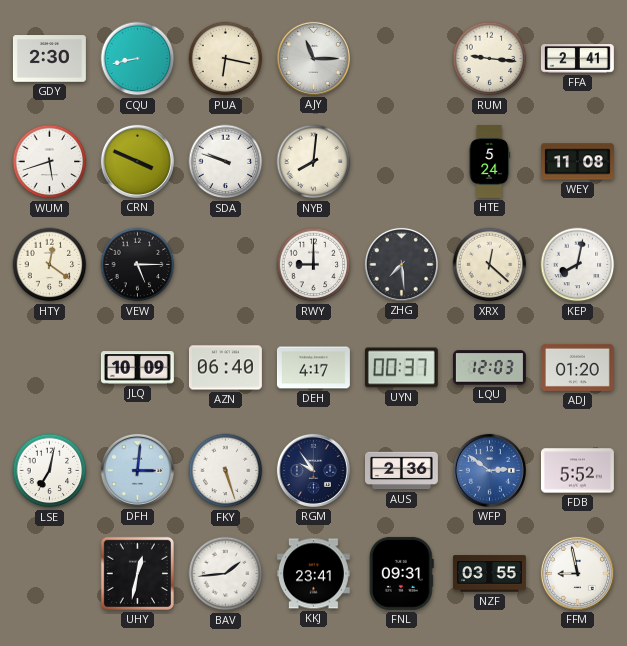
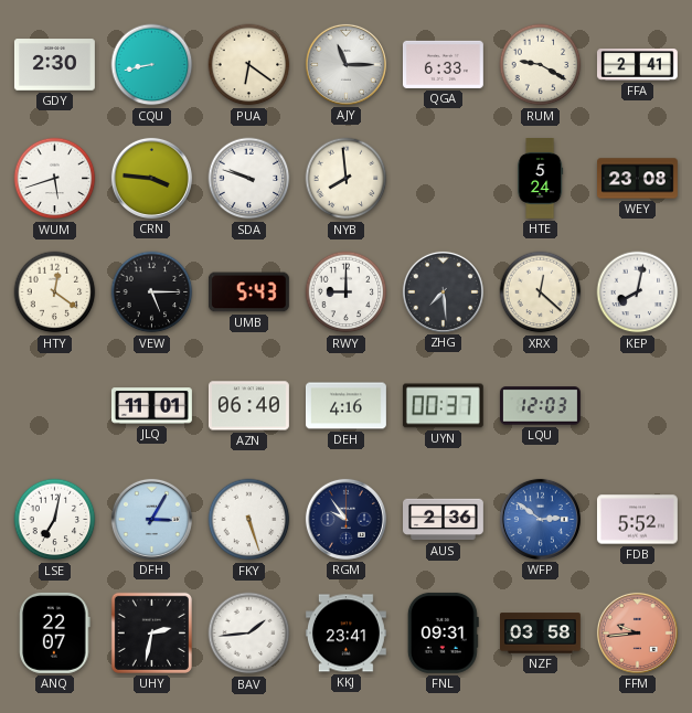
PUA: 6:17 -> 6:21
QGA: none -> 6:33
RUM: 9:16 -> 9:20
CRN: 3:49 -> 3:46
NYB: 8:01 -> 7:59
WEY: 11:08 -> 23:08
UMB: none -> 5:43
JLQ: 10:09 -> 11:01
DEH: 4:17 -> 4:16
ADJ: 01:20 -> none
DFH: 3:01 -> 3:05
ANQ: none -> 22:07
UHY: 12:32 -> 2:32
NZF: 03:55 -> 03:58
FFM: 8:58 -> 9:44
FFM dial: white -> salmon
